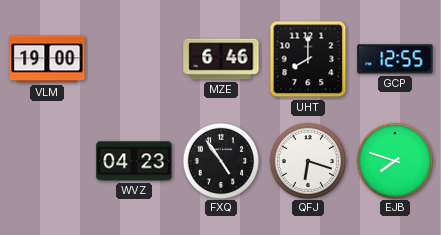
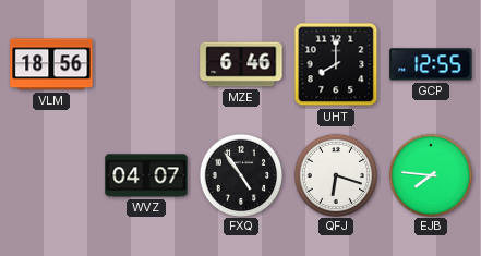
VLM: 19:00 -> 18:56
WVZ: 04:23 -> 04:07
EJB: 7:48 -> 7:46
